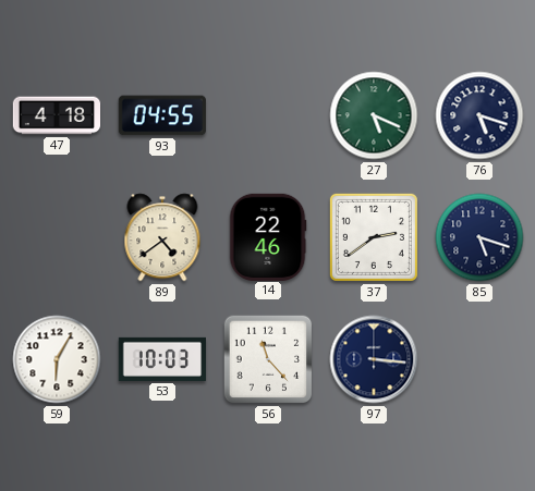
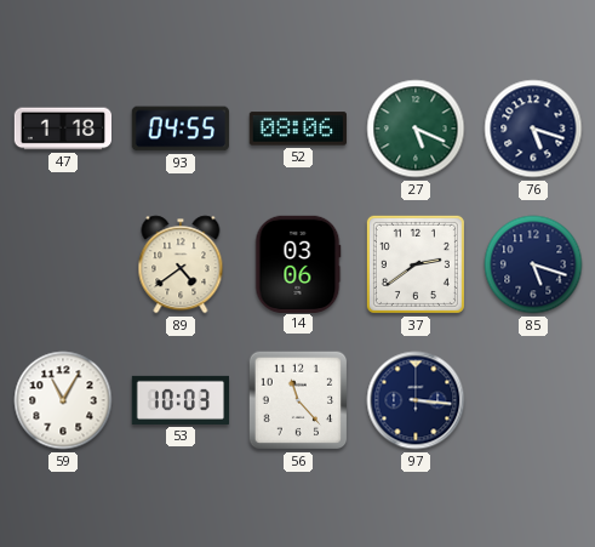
47: 4:18 -> 1:18
52: none -> 08:06
14: 22:46 -> 03:06
59: 6:05 -> 11:05
